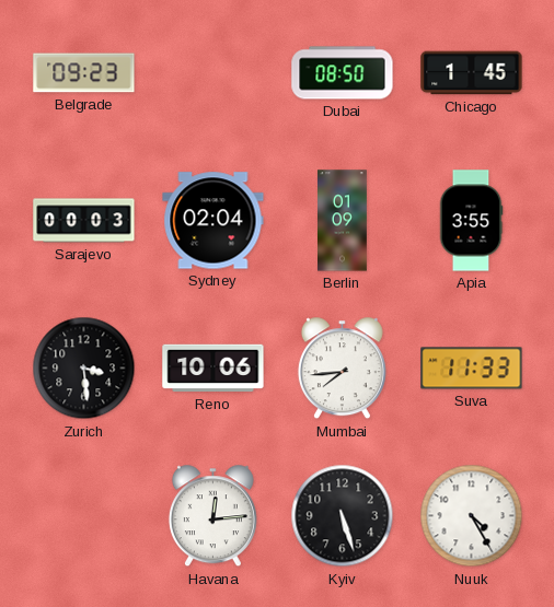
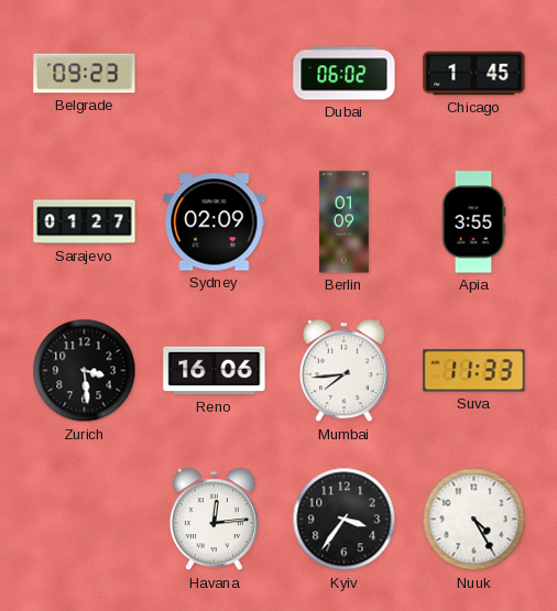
Dubai: 08:50 -> 06:02
Sarajevo: 00:03 -> 01:27
Sydney: 02:04 -> 02:09
Reno: 10:06 -> 16:06
Kyiv: 5:27 -> 3:36
